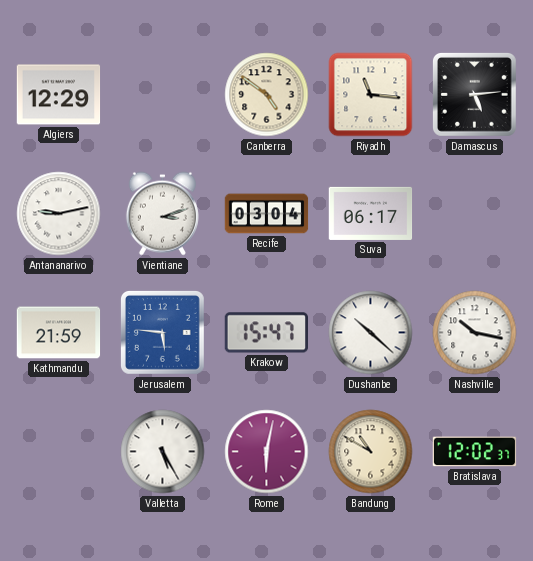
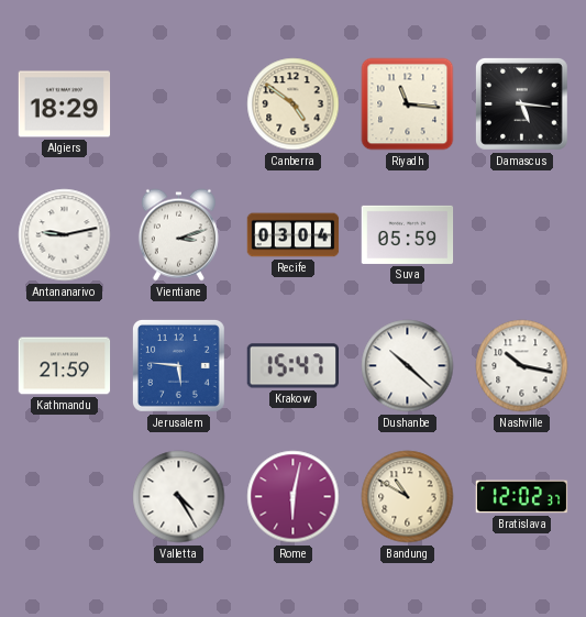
Algiers: 12:29 -> 18:29
Damascus: 5:14 -> 5:16
Suva: 06:17 -> 05:59
Valletta: 5:25 -> 4:25
